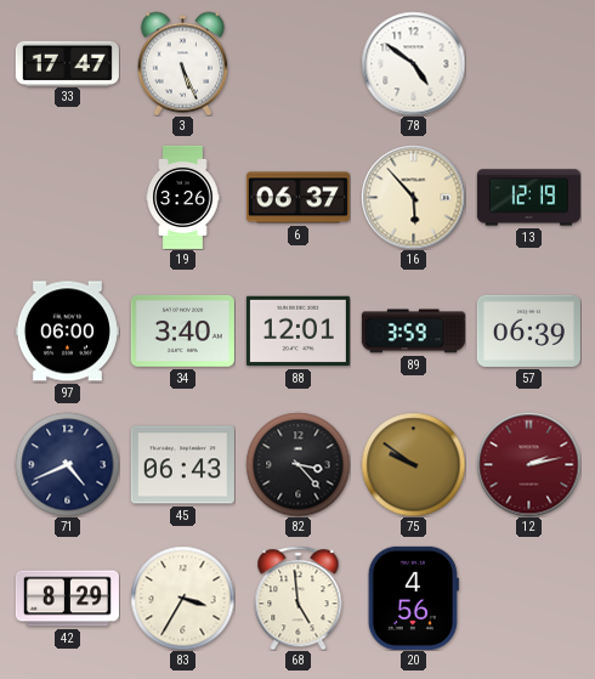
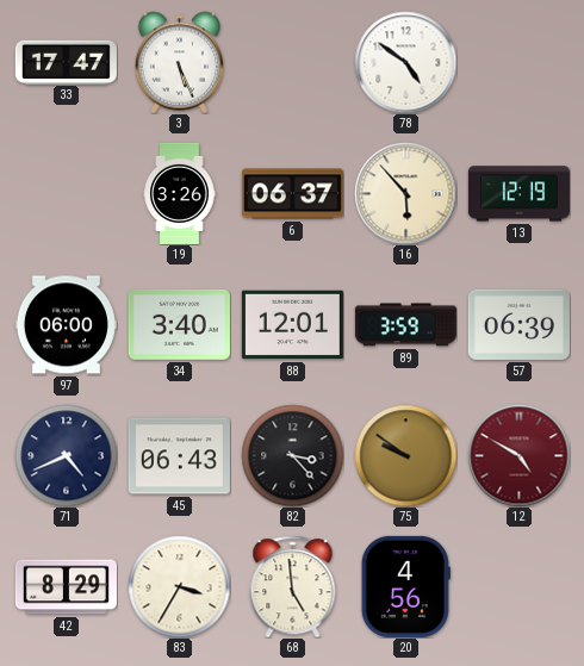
12: 2:13 -> 4:50
